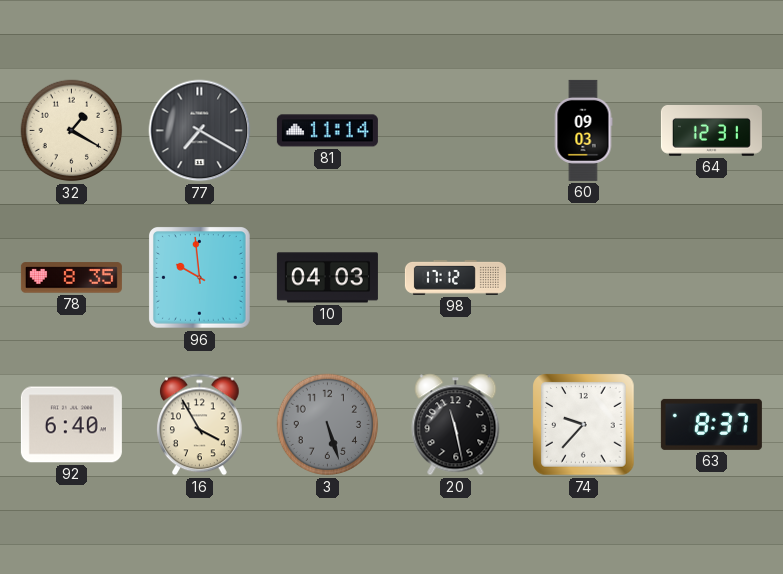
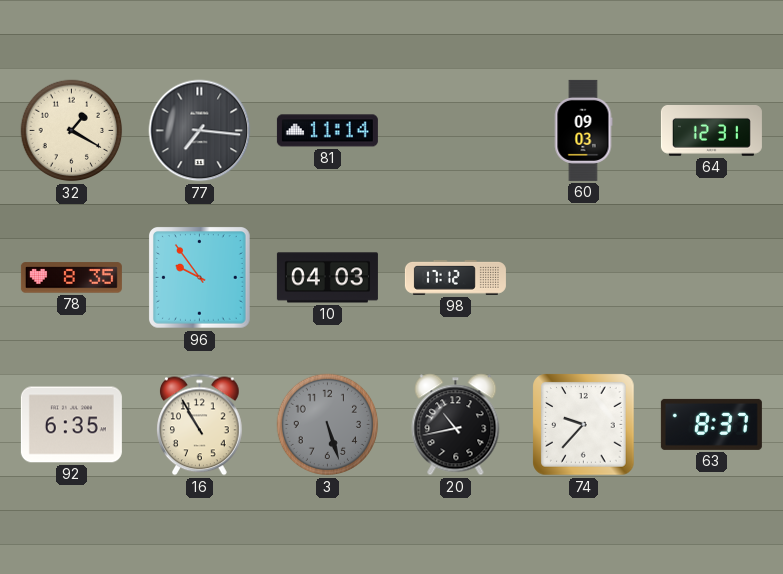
77: 7:20 -> 7:16
96: 9:59 -> 9:54
92: 6:40 -> 6:35
16: 3:55 -> 10:55
20: 11:28 -> 10:43
